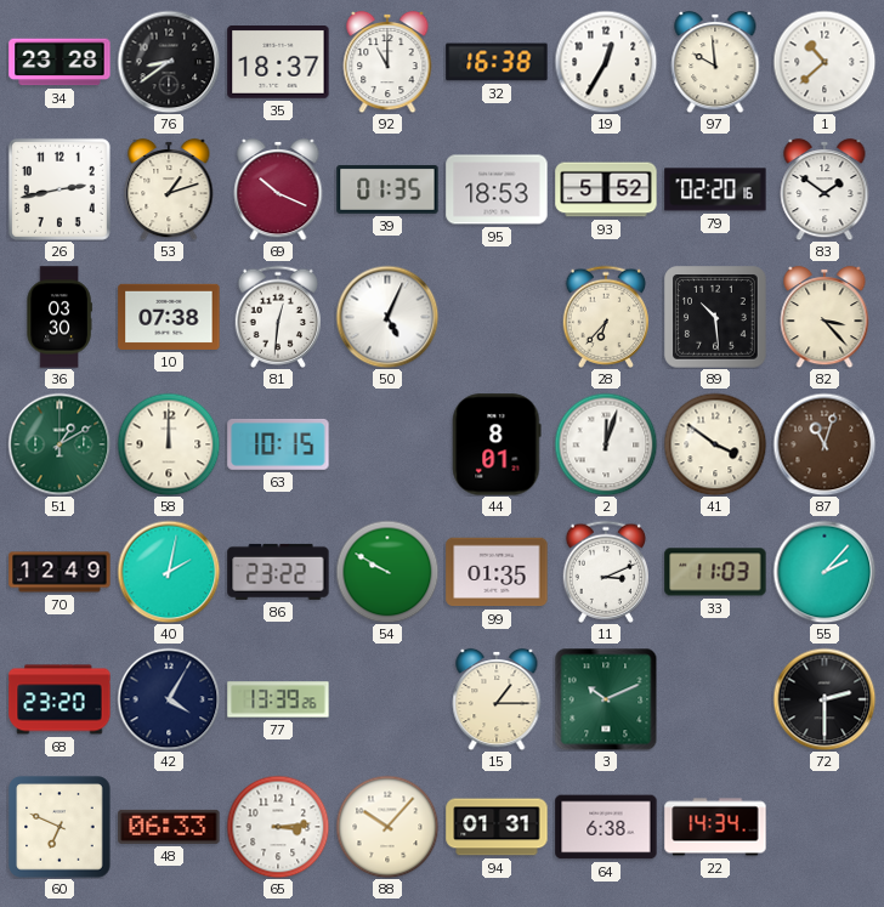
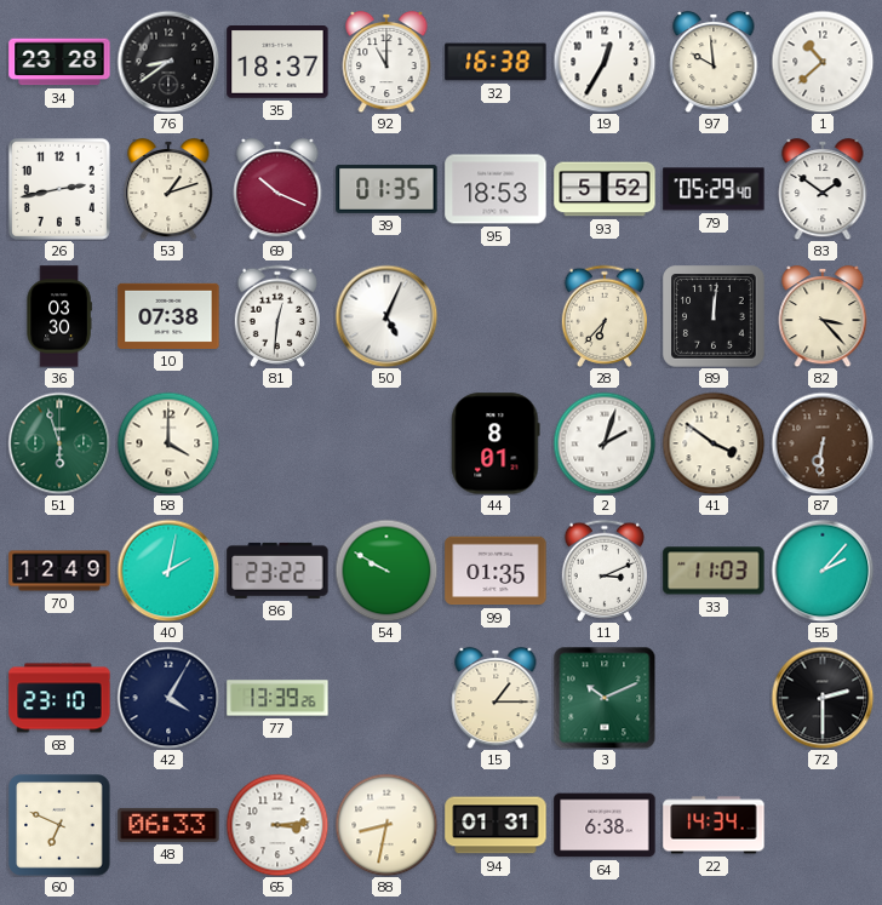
79: 02:20 -> 05:29
89: 10:29 -> 12:01
51: 1:10 -> 5:57
58: 12:00 -> 4:00
63: 10:15 -> none
2: 12:03 -> 2:03
87: 11:03 -> 6:31
68: 23:20 -> 23:10
88: 10:07 -> 8:32
